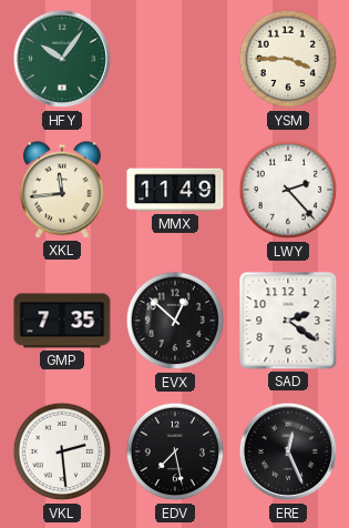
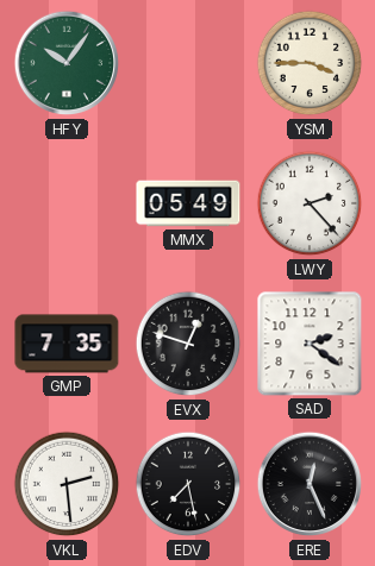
XKL: 11:44 -> none
MMX: 11:49 -> 05:49
EVX: 12:52 -> 12:48
